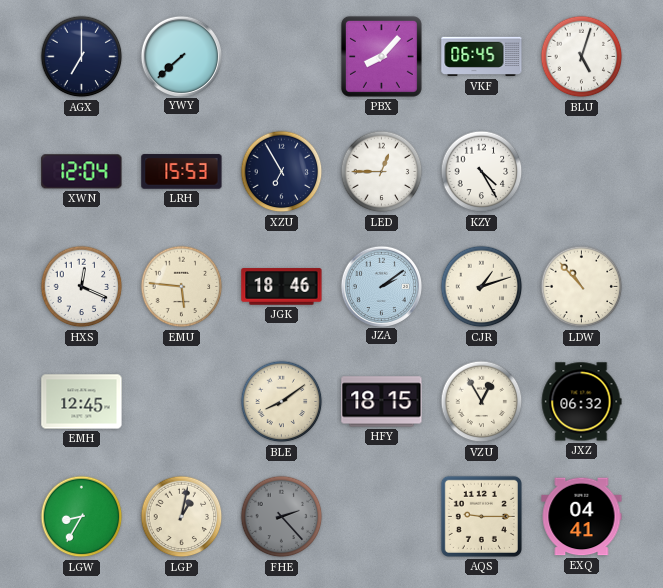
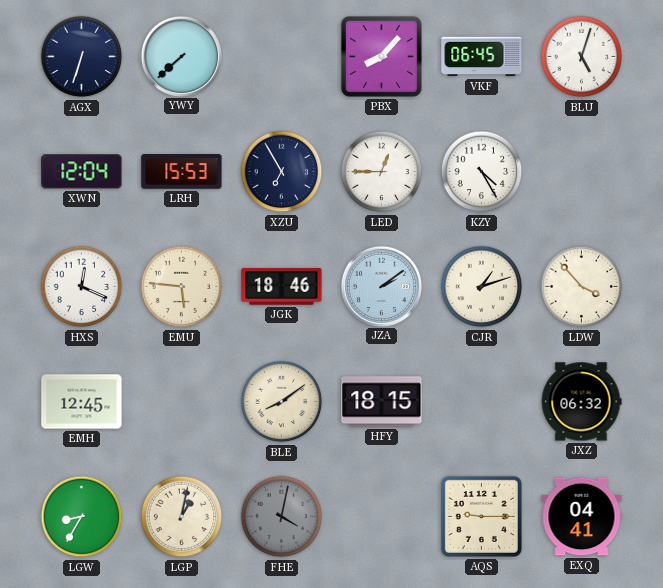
AGX: 7:00 -> 6:33
LDW: 10:53 -> 3:53
VZU: 12:55 -> none
FHE: 2:23 -> 4:02
